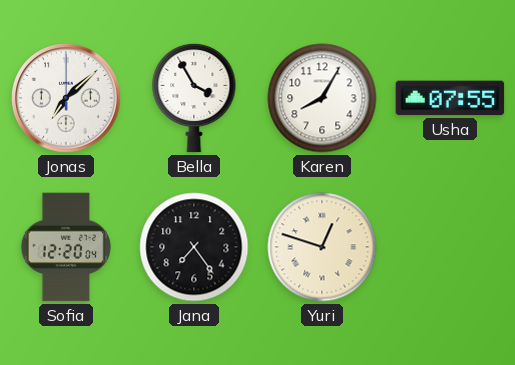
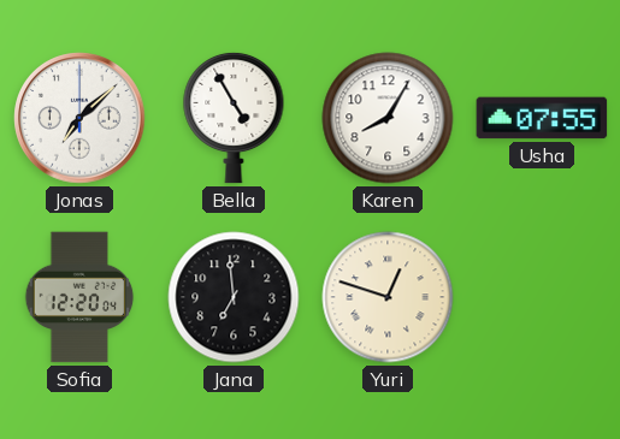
Bella: 3:55 -> 4:55
Jana: 7:24 -> 6:59
